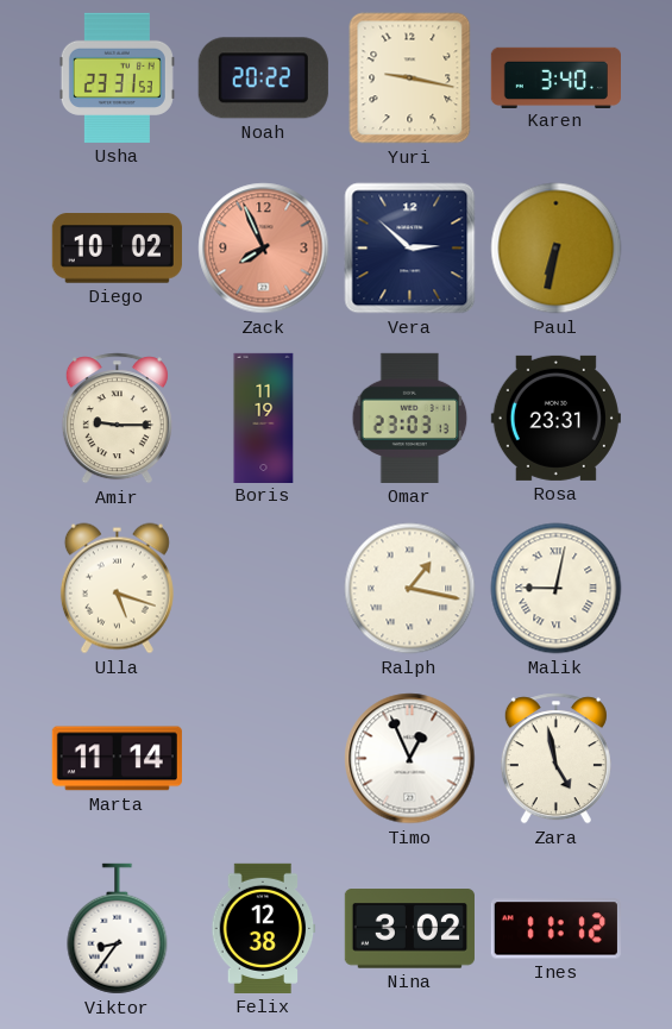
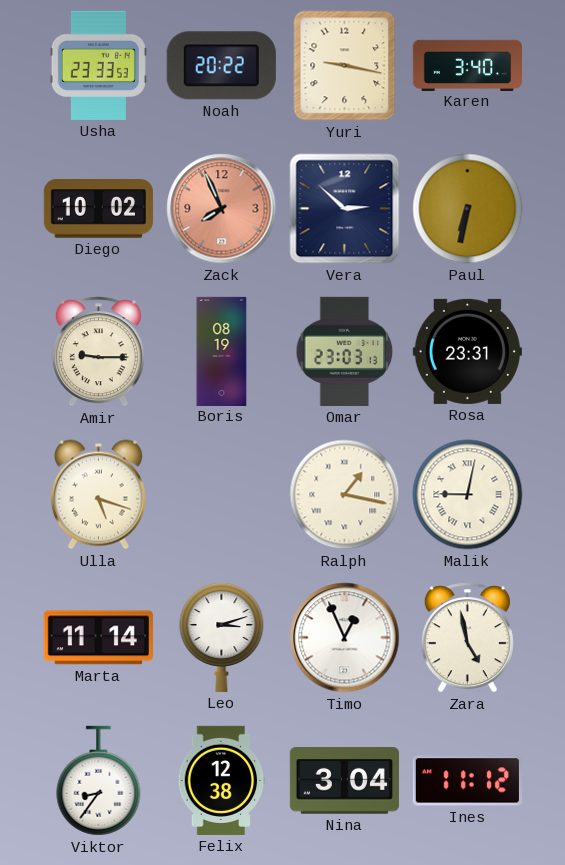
Usha: 23:31 -> 23:33
Boris: 11:19 -> 08:19
Leo: none -> 3:12
Nina: 3:02 -> 3:04
